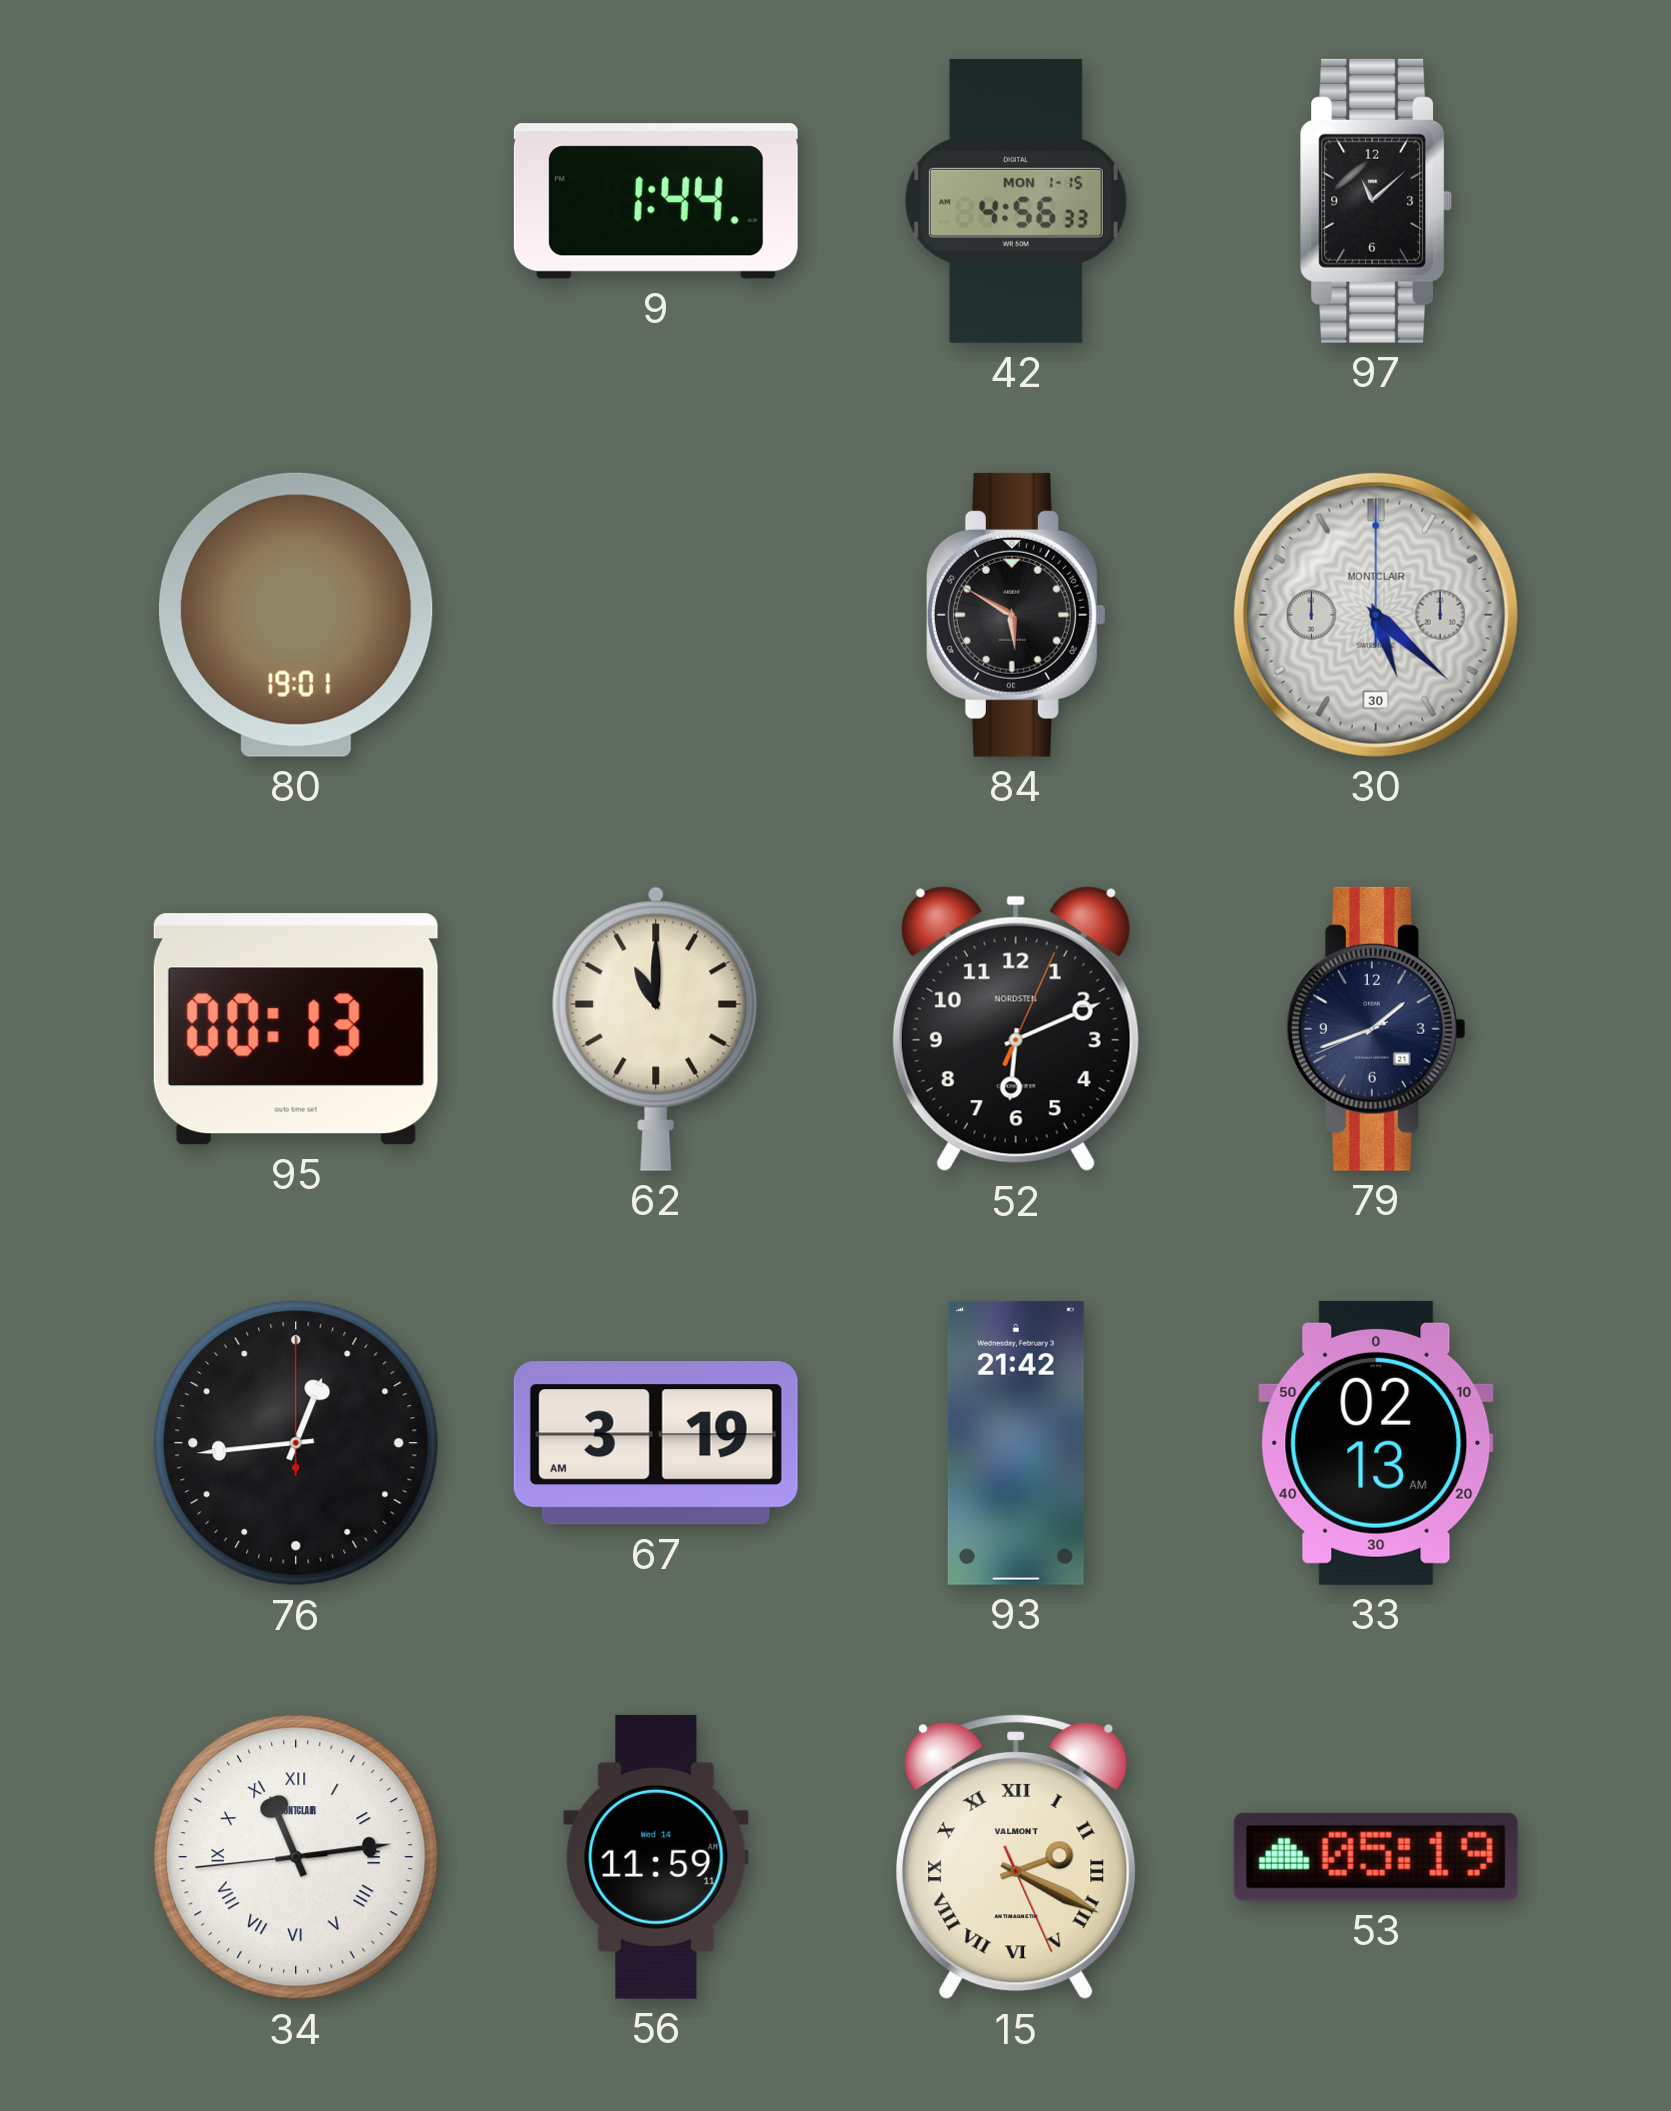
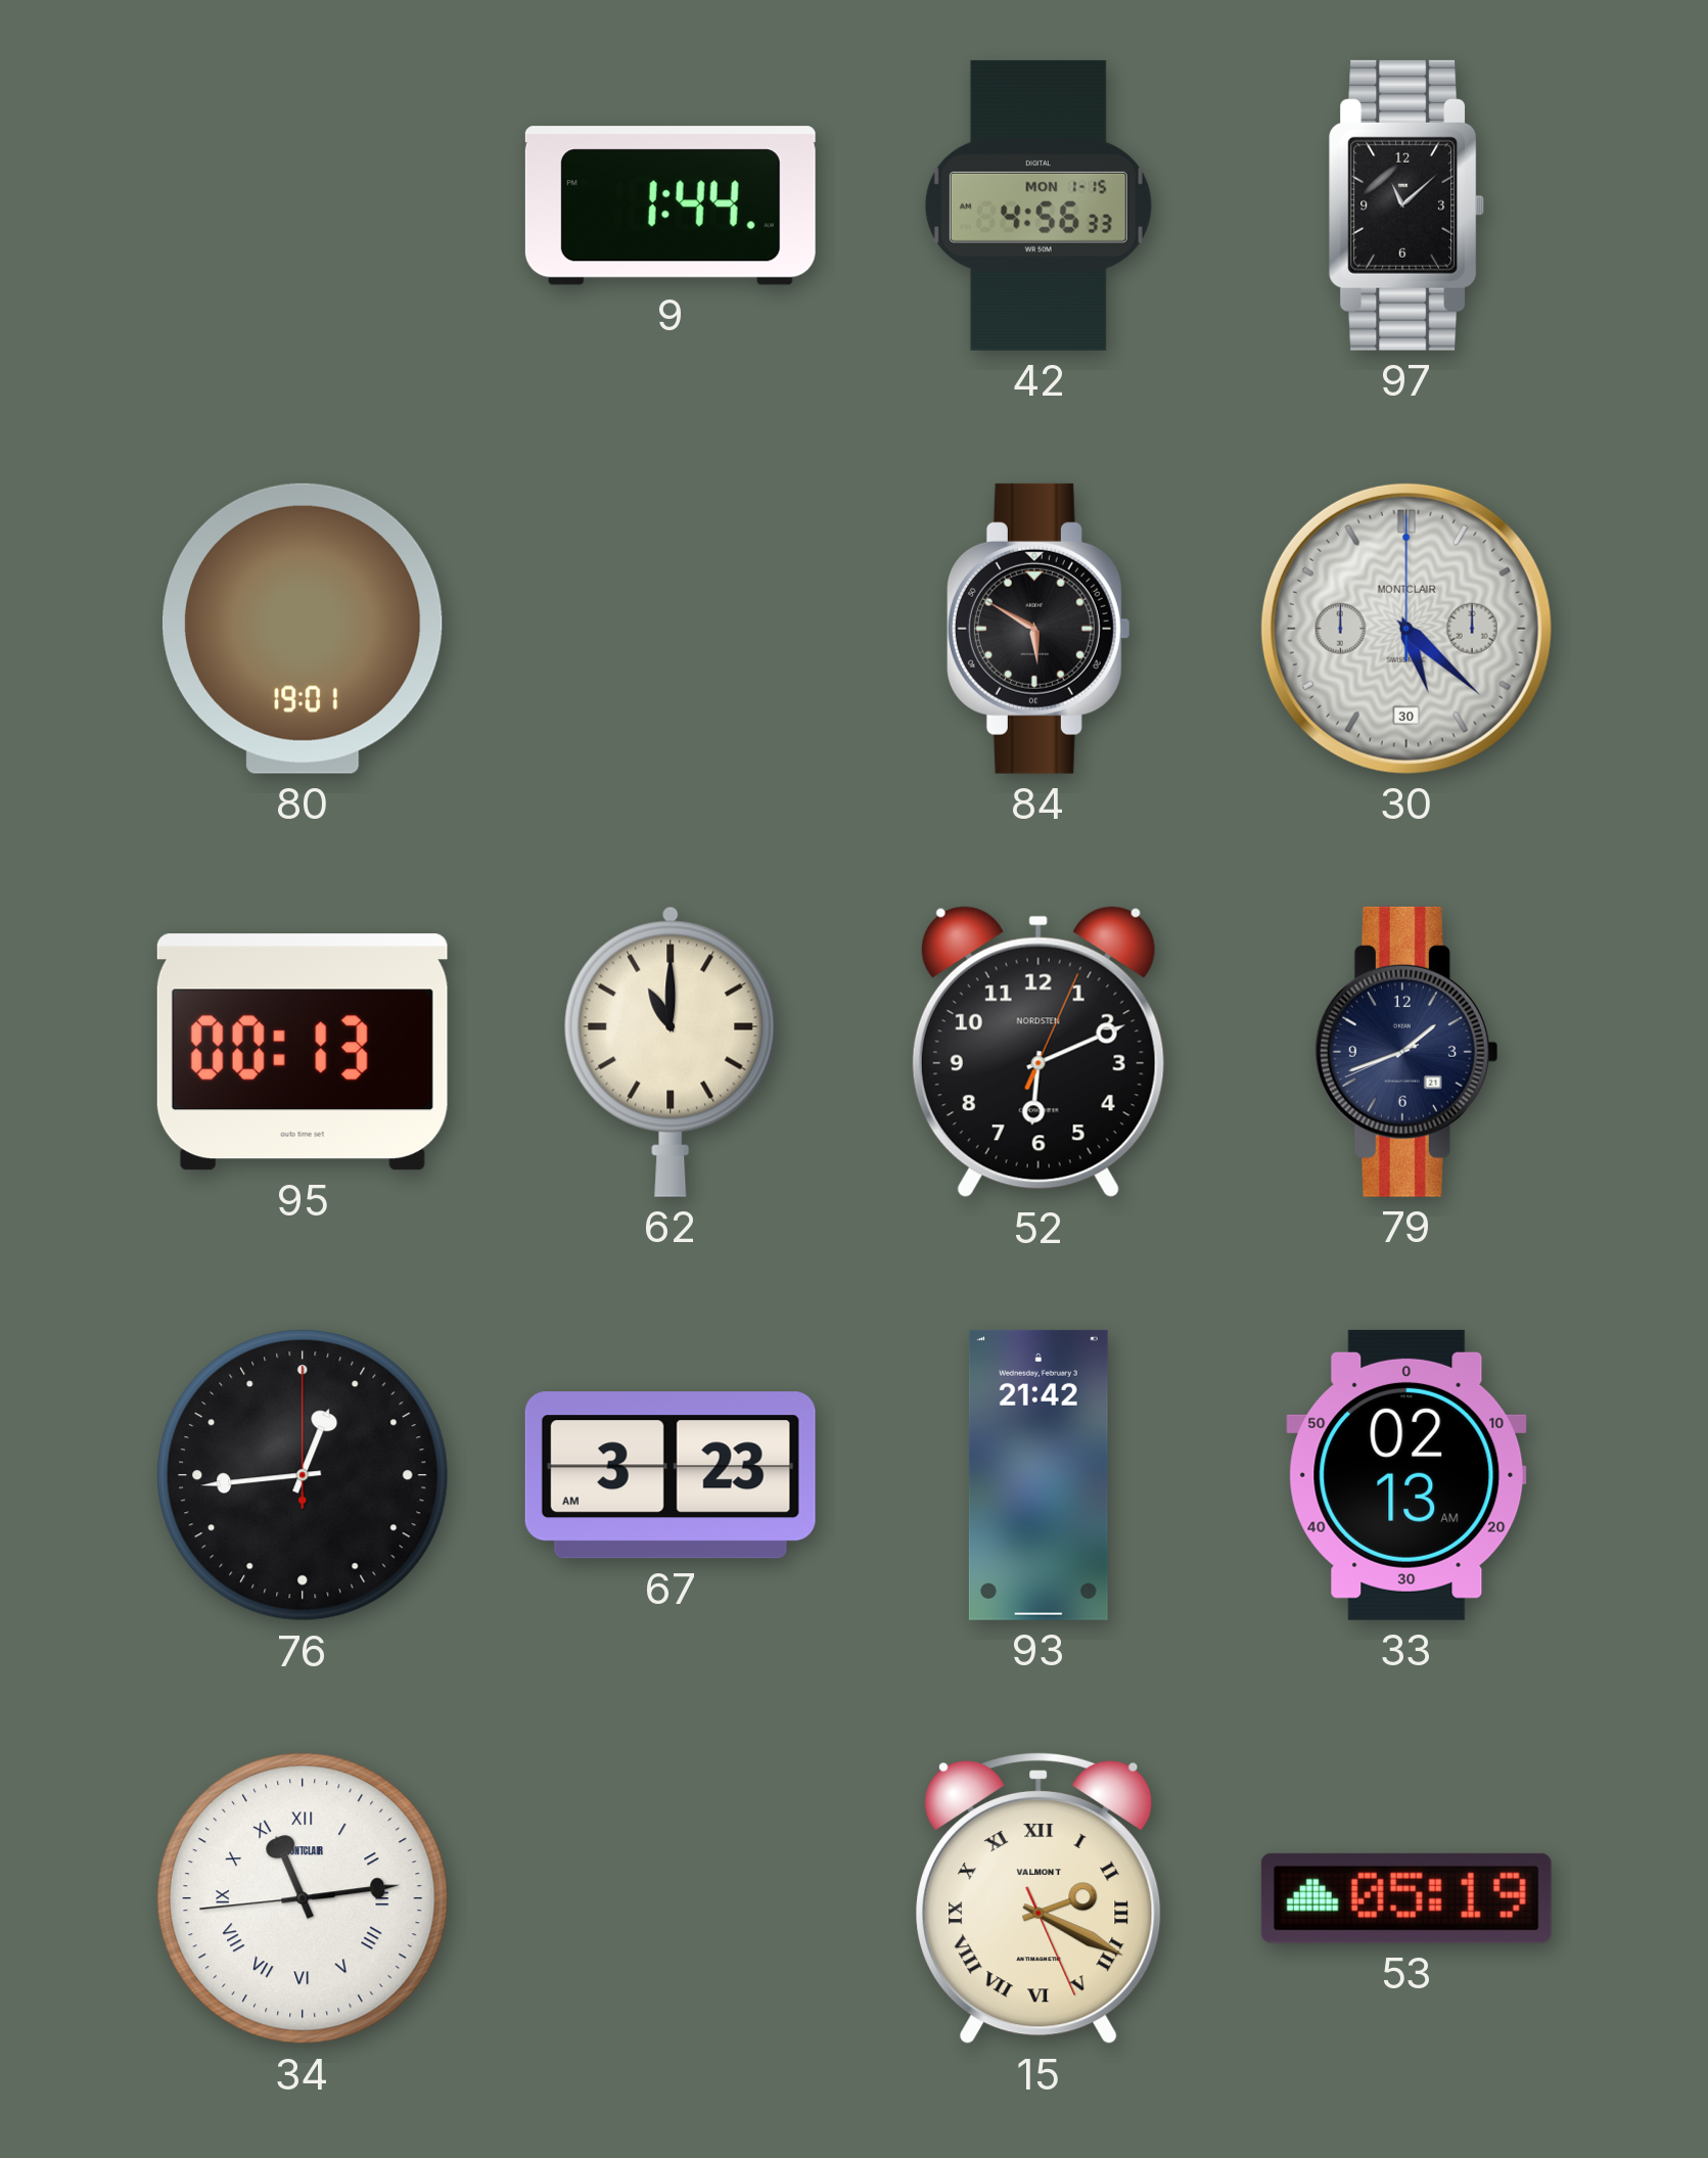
67: 3:19 -> 3:23
56: 11:59 -> none
